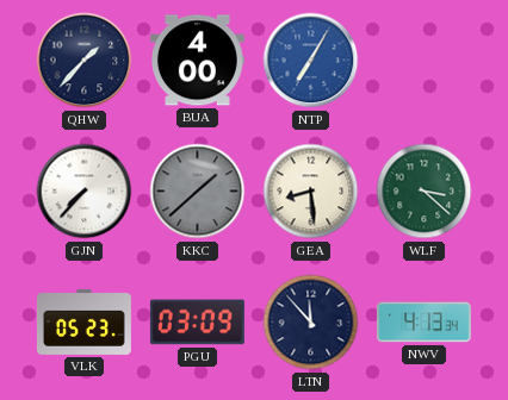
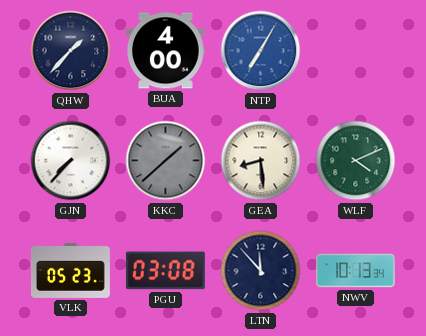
WLF: 3:22 -> 4:11
PGU: 03:09 -> 03:08
NWV: 4:13 -> 10:13
